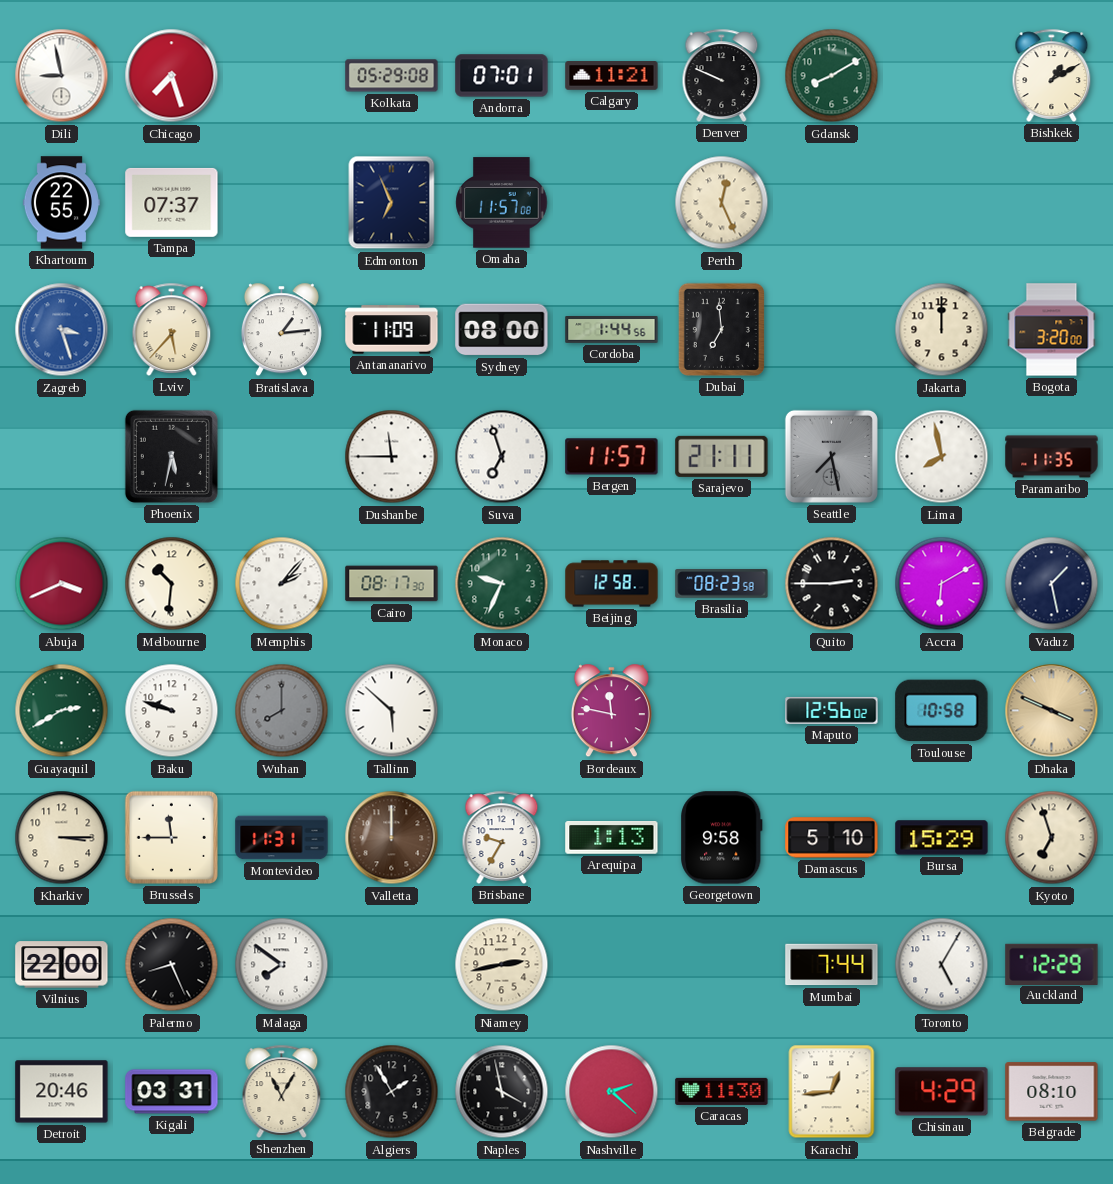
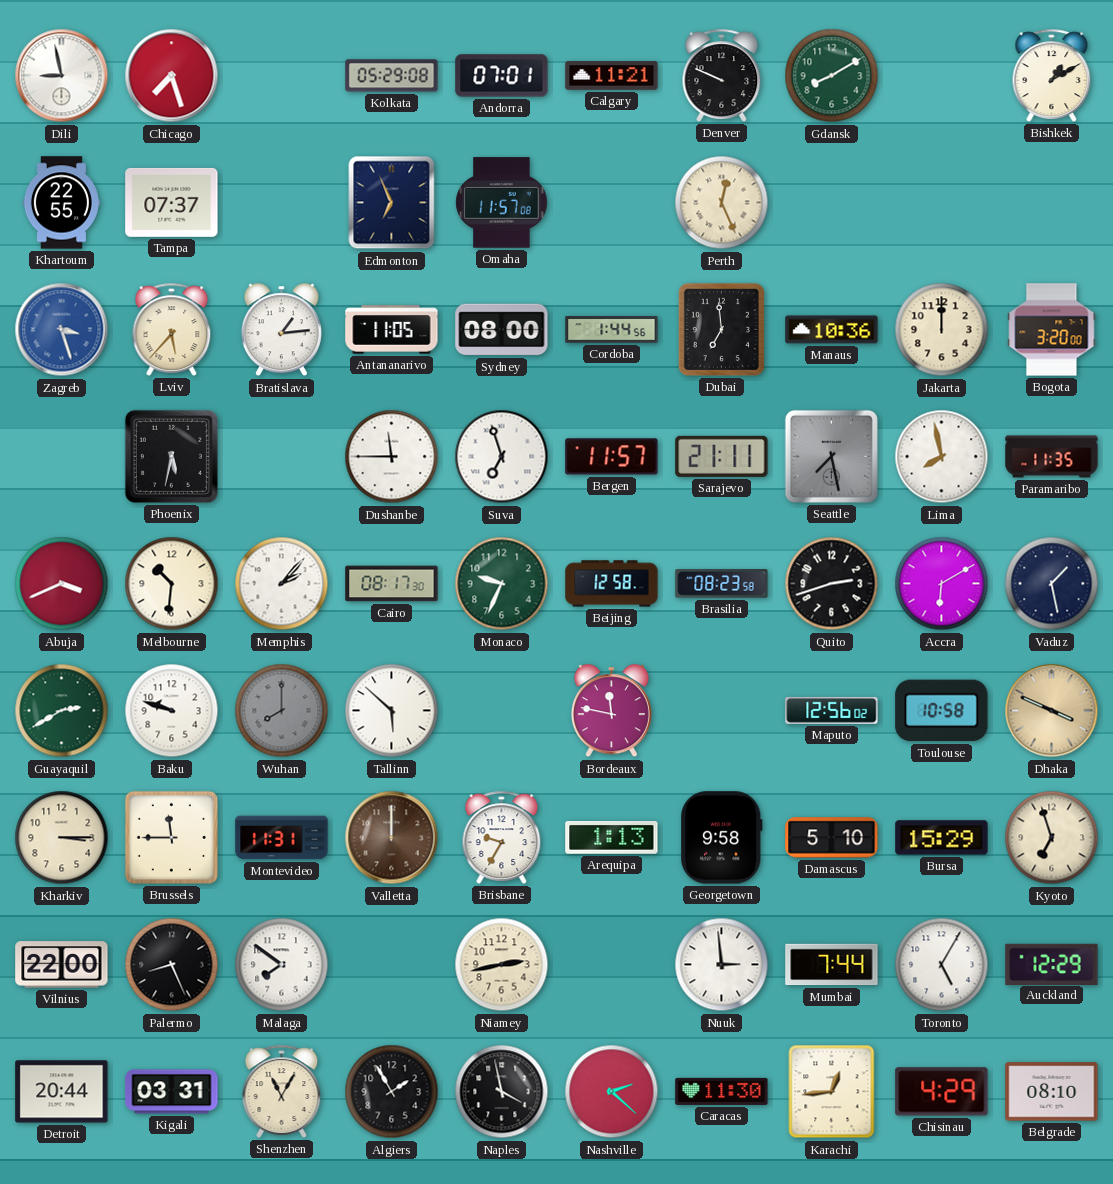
Antananarivo: 11:09 -> 11:05
Manaus: none -> 10:36
Quito: 2:45 -> 2:42
Nuuk: none -> 2:59
Detroit: 20:46 -> 20:44
